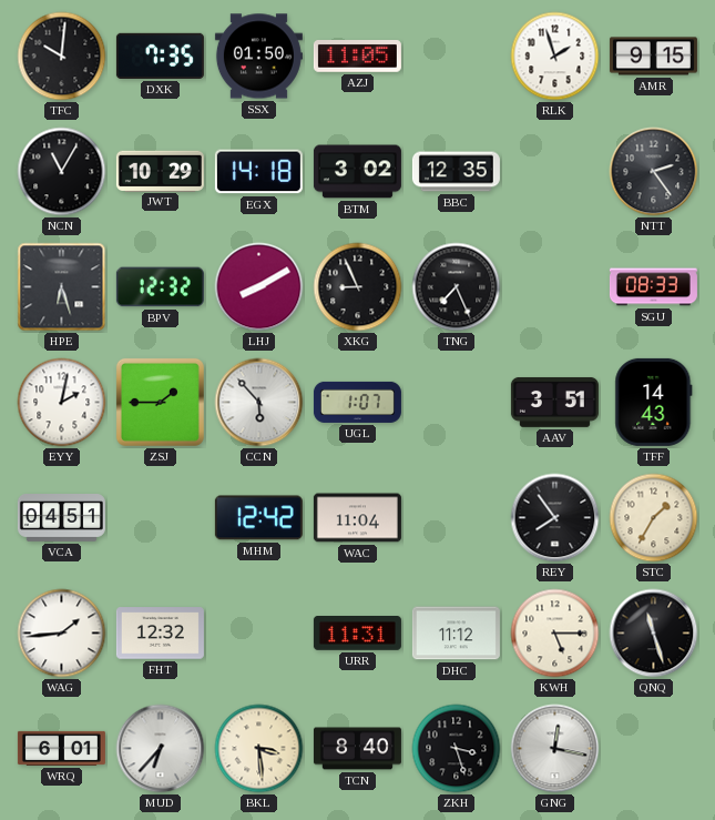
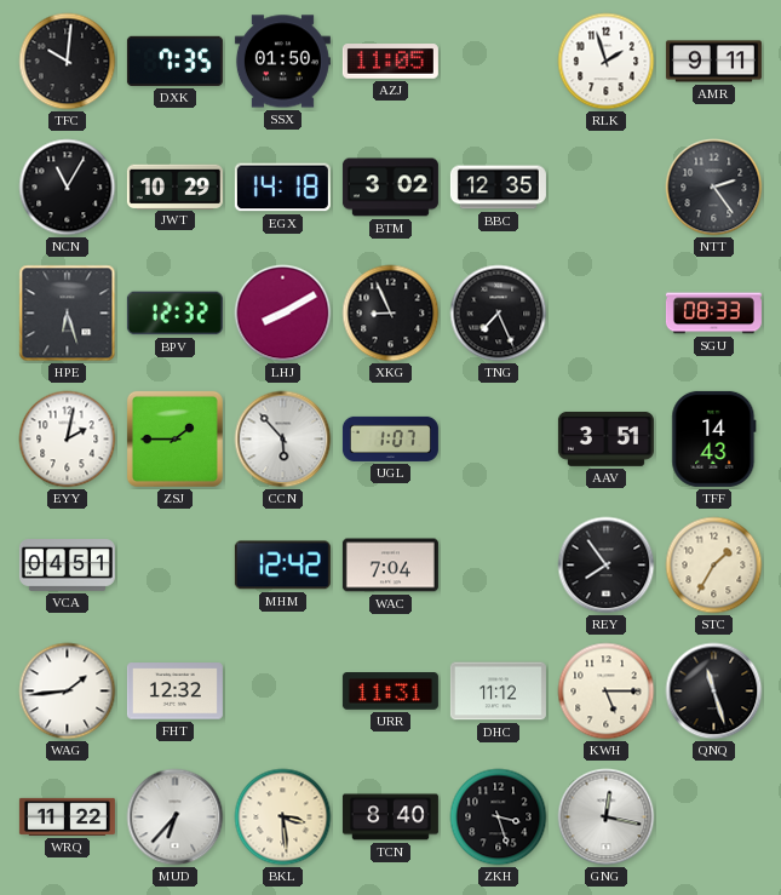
AMR: 9:15 -> 9:11
WAC: 11:04 -> 7:04
WRQ: 6:01 -> 11:22
